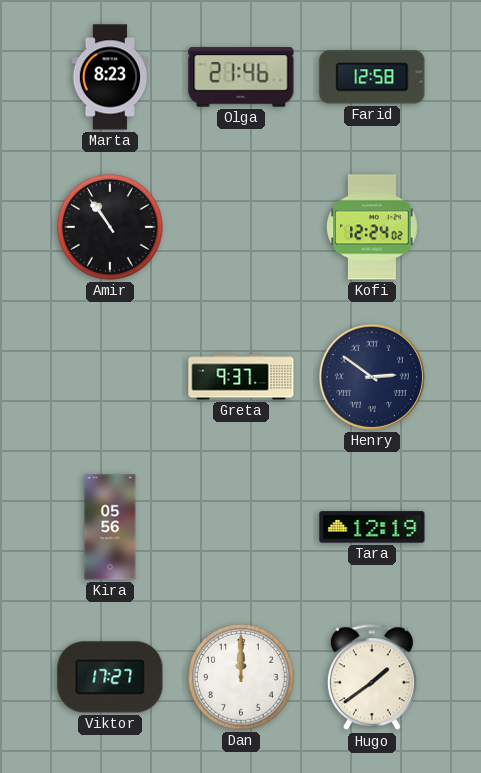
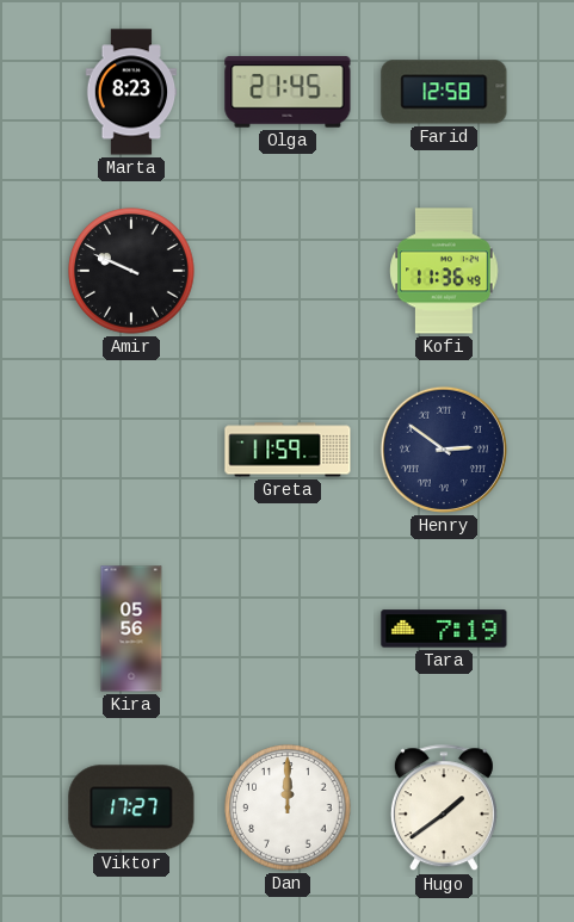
Olga: 21:46 -> 21:45
Amir: 10:54 -> 9:49
Kofi: 12:24 -> 11:36
Greta: 9:37 -> 11:59
Tara: 12:19 -> 7:19
